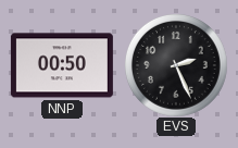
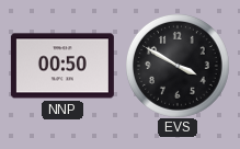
EVS: 2:26 -> 3:50
